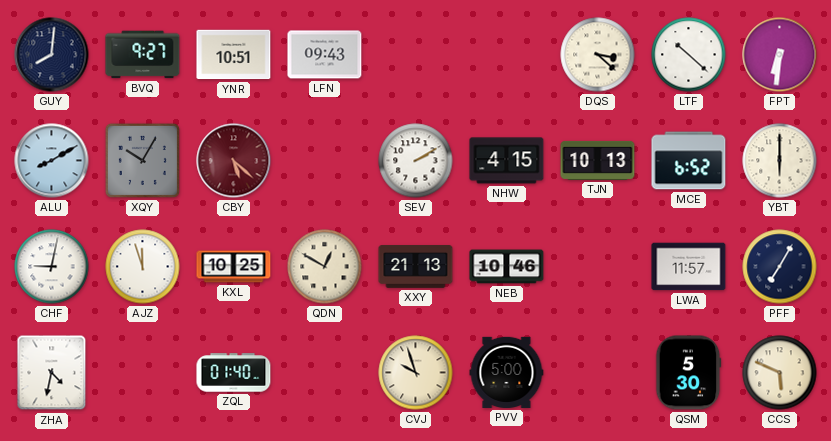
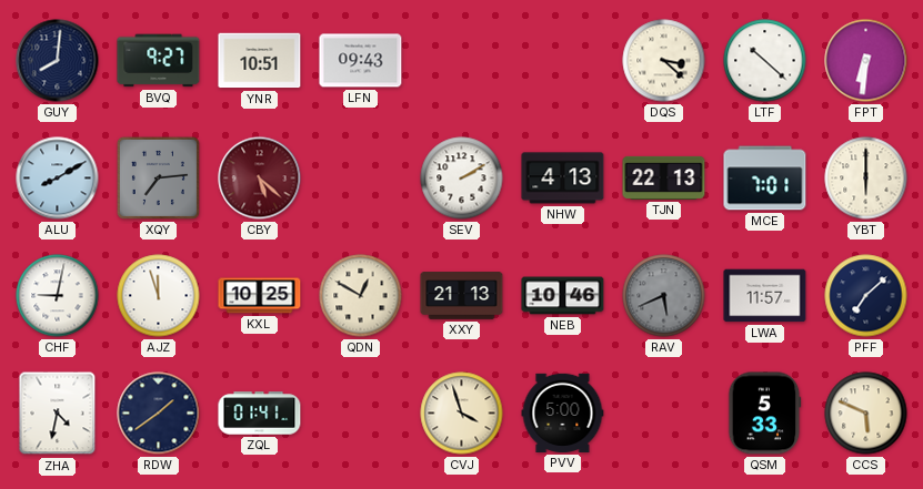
XQY: 10:05 -> 7:14
NHW: 4:15 -> 4:13
TJN: 10:13 -> 22:13
MCE: 6:52 -> 7:01
RAV: none -> 5:41
PFF: 7:05 -> 7:08
RDW: none -> 1:39
ZQL: 01:40 -> 01:41
CVJ: 9:57 -> 3:57
QSM: 5:30 -> 5:33
